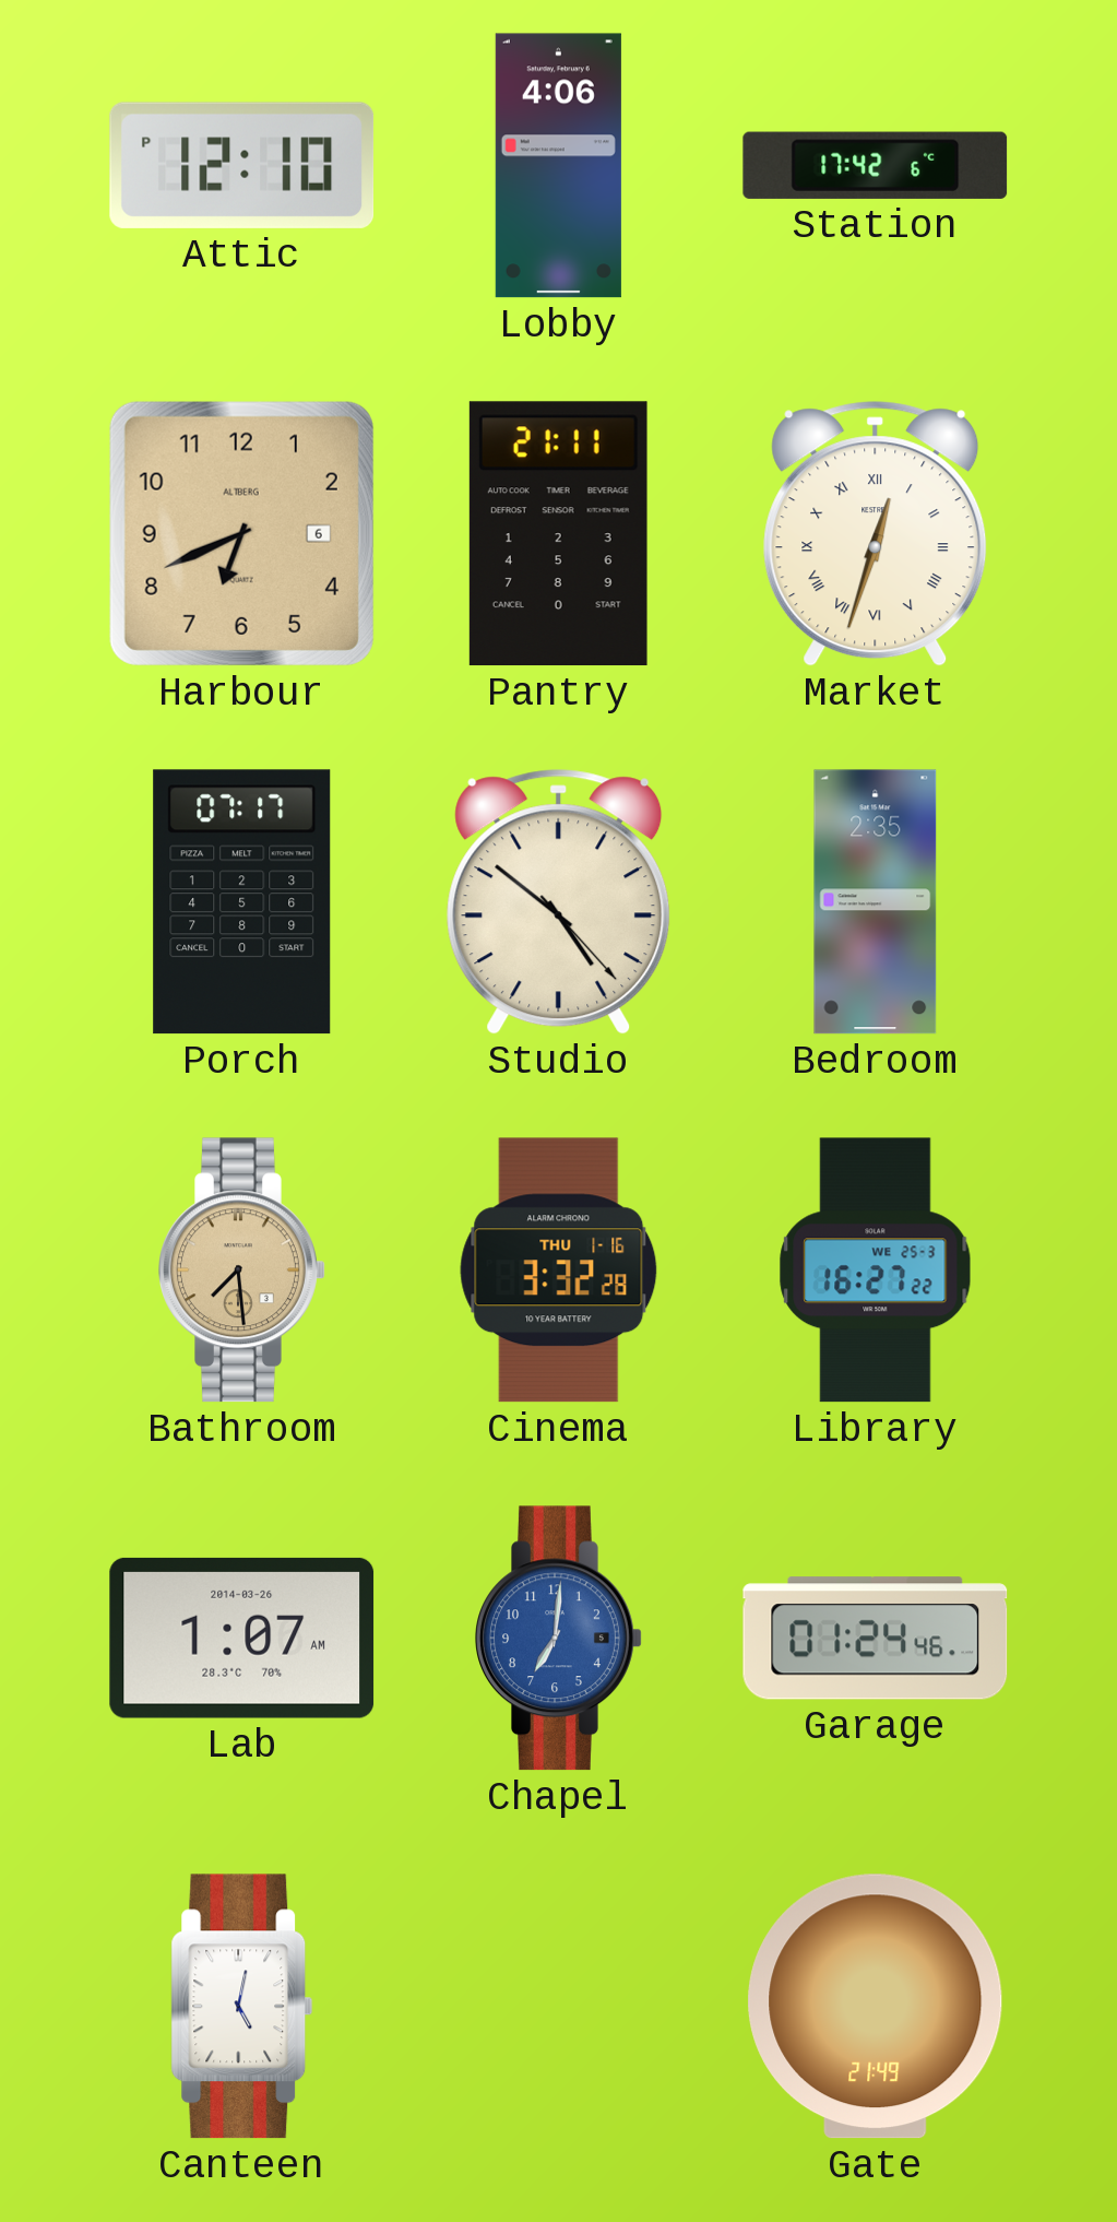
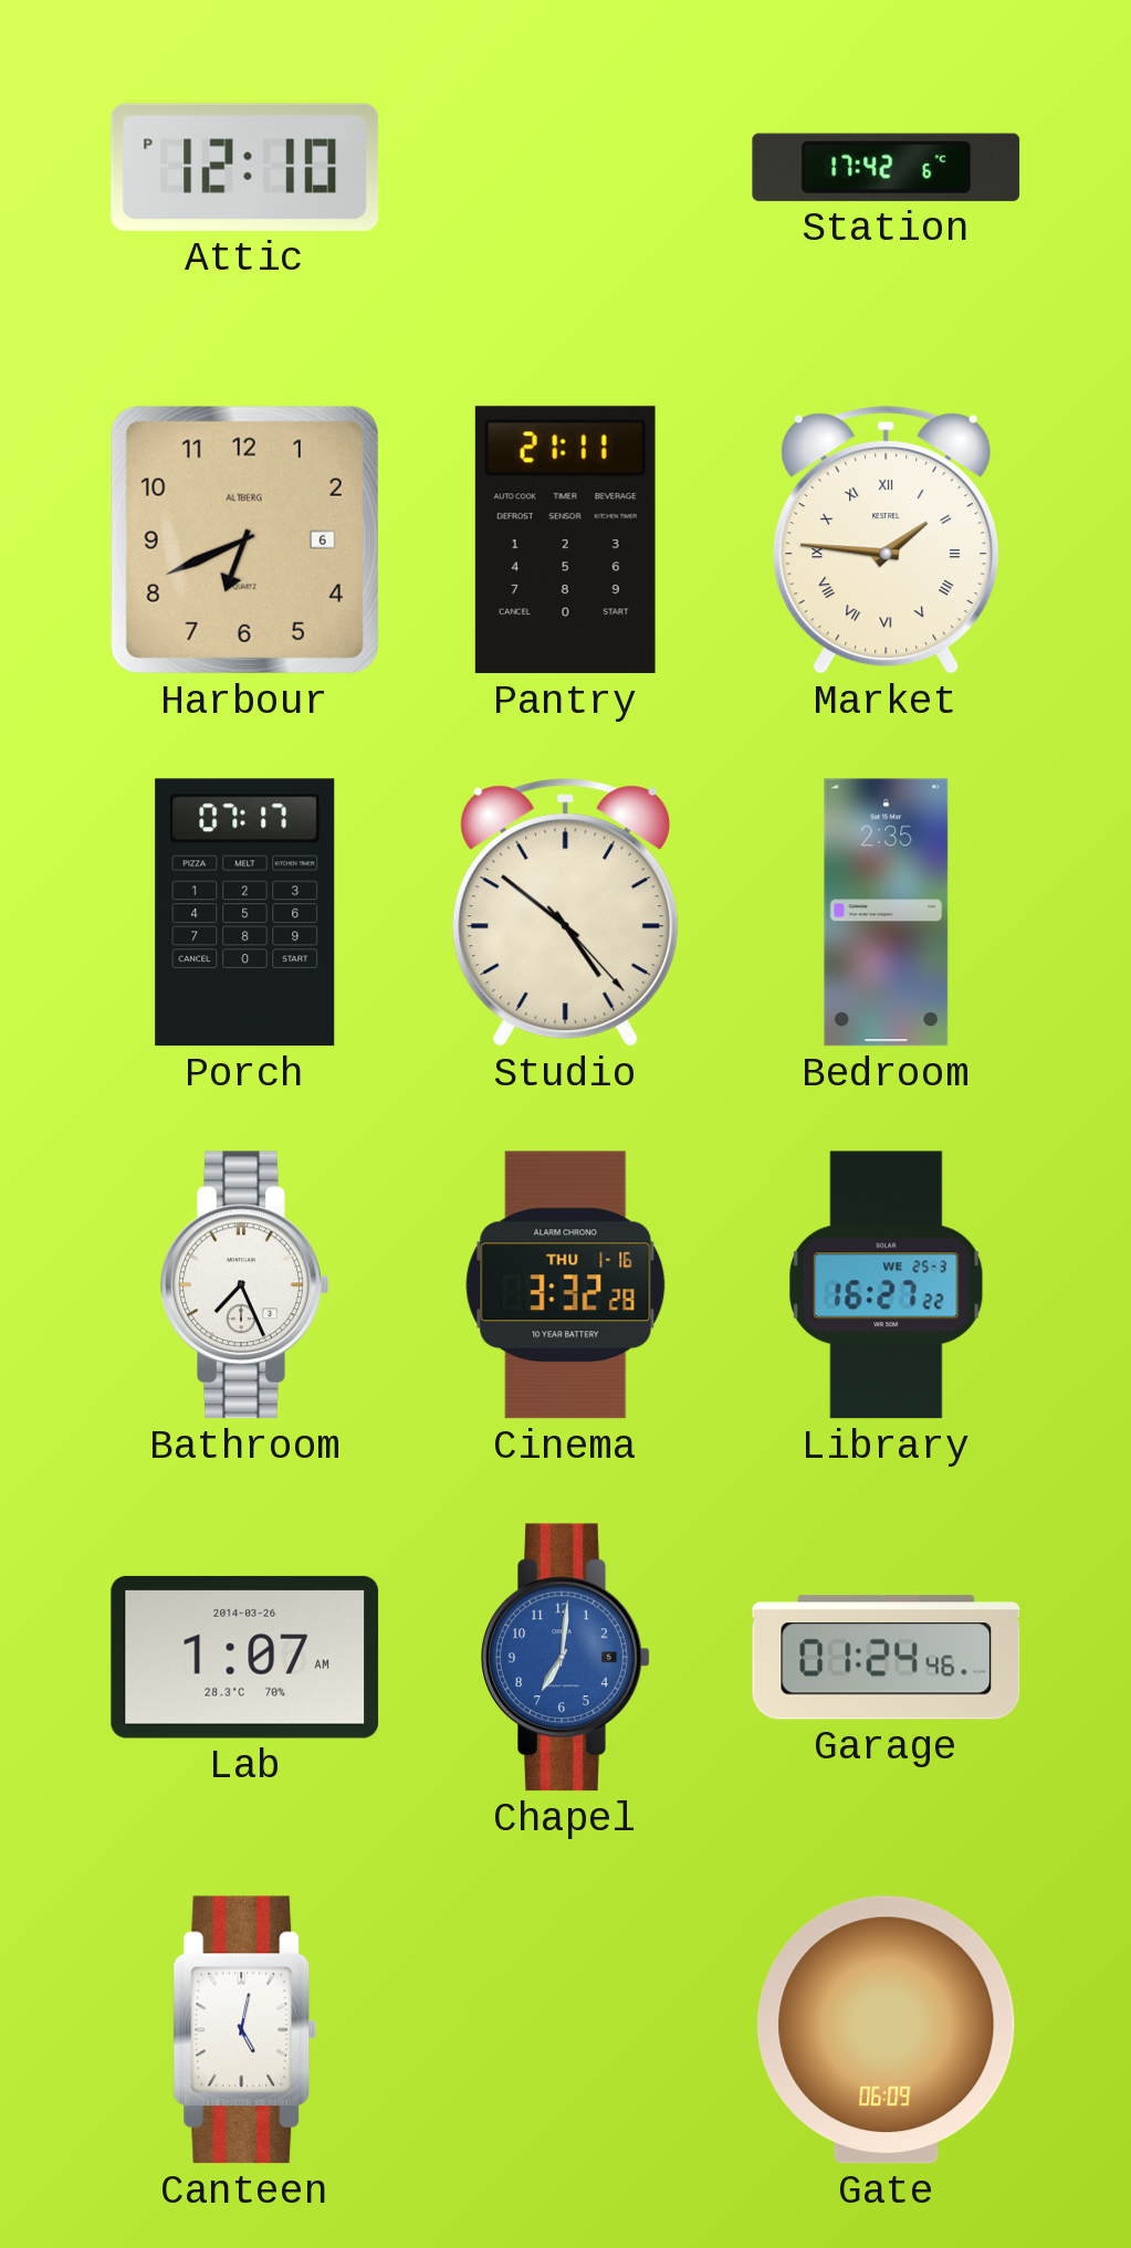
Lobby: 4:06 -> none
Market: 12:33 -> 1:46
Bathroom: 7:29 -> 7:26
Bathroom dial: champagne -> white
Gate: 21:49 -> 06:09
